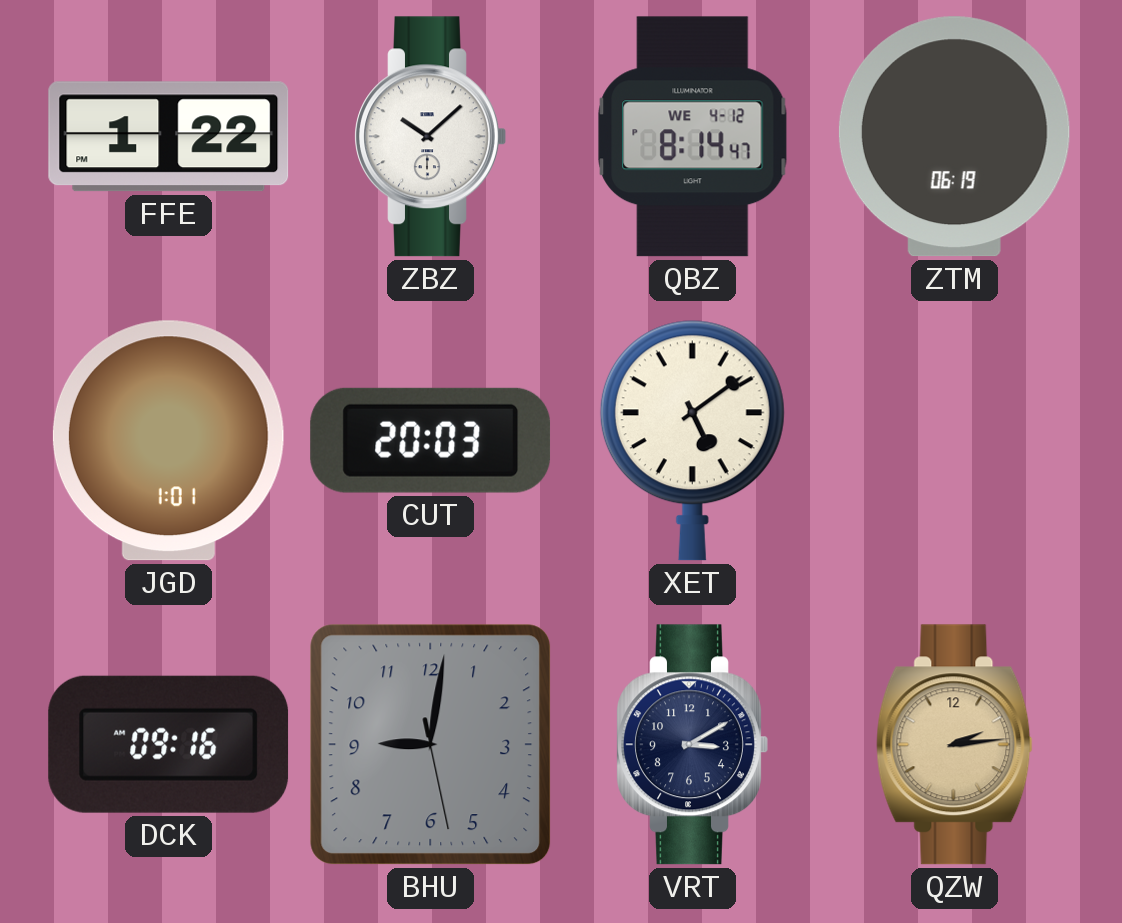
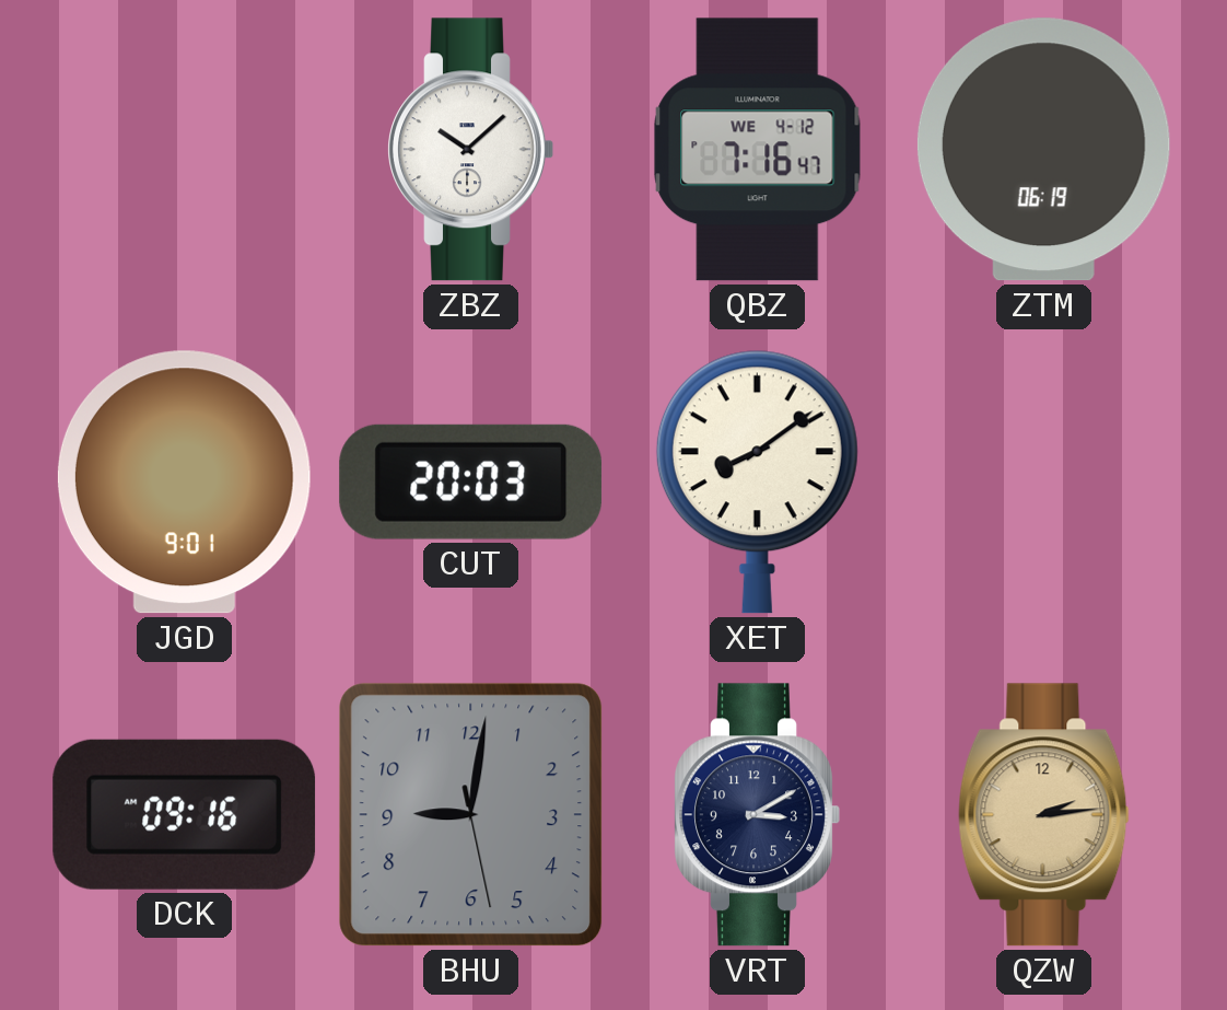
FFE: 1:22 -> none
QBZ: 8:14 -> 7:16
JGD: 1:01 -> 9:01
XET: 5:09 -> 8:09
